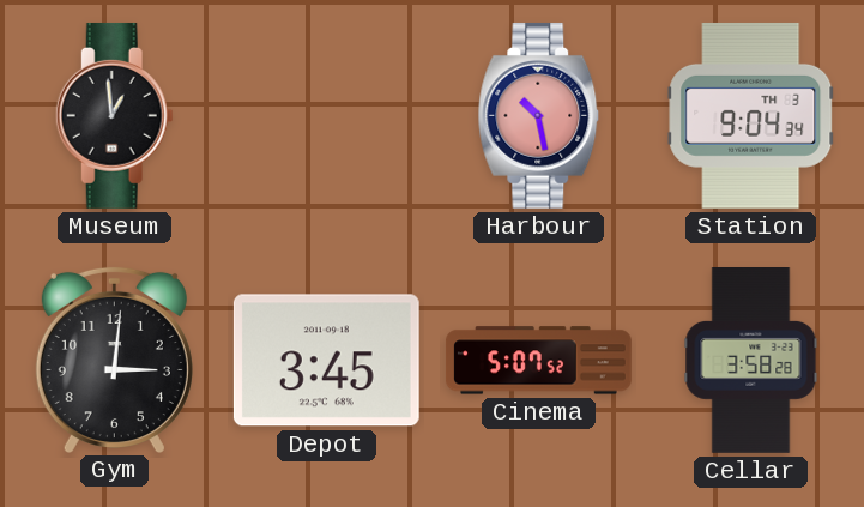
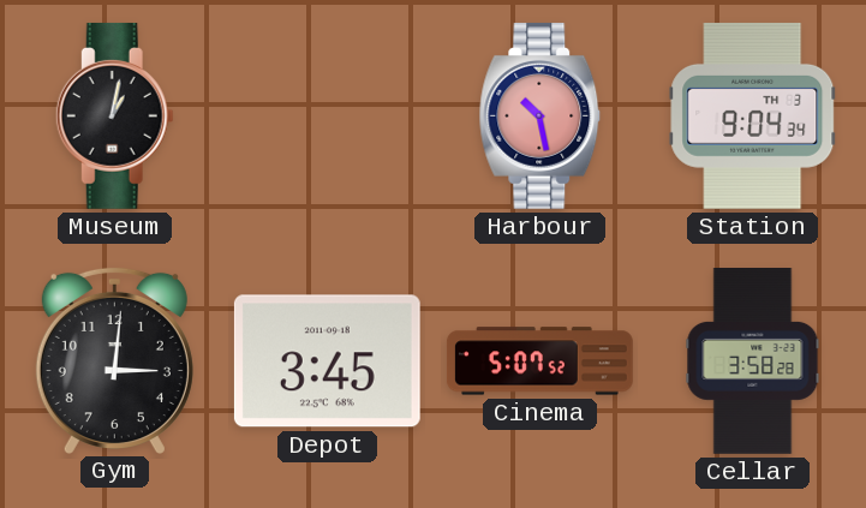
Museum: 12:59 -> 1:02
